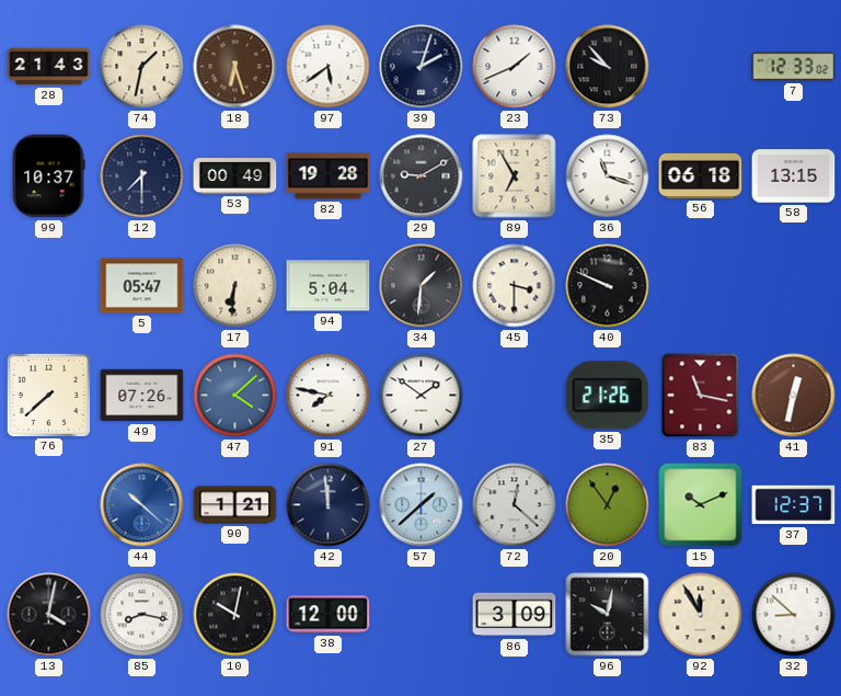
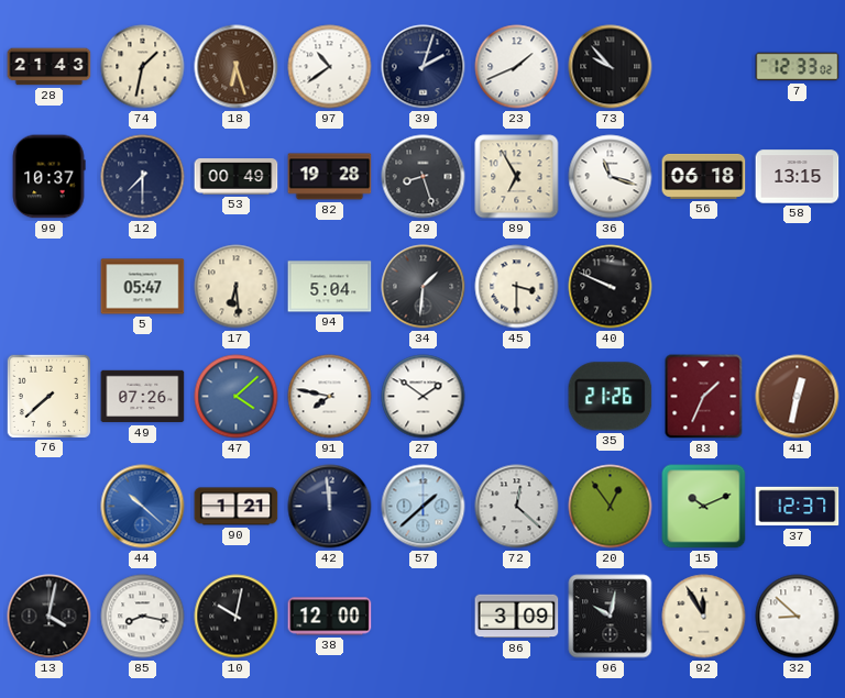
97: 5:39 -> 10:39
29: 9:10 -> 8:27
17: 6:31 -> 6:29
83: 11:17 -> 1:34
